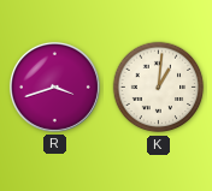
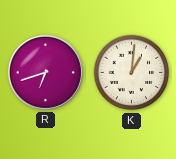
R: 3:42 -> 6:42
